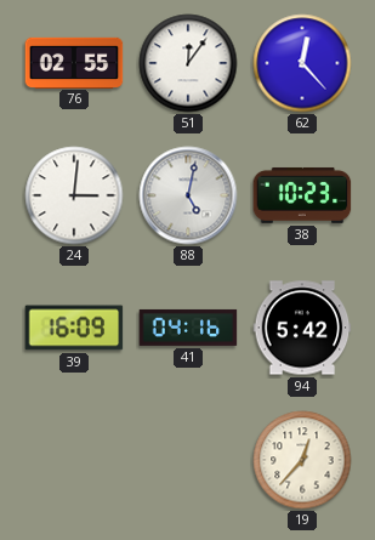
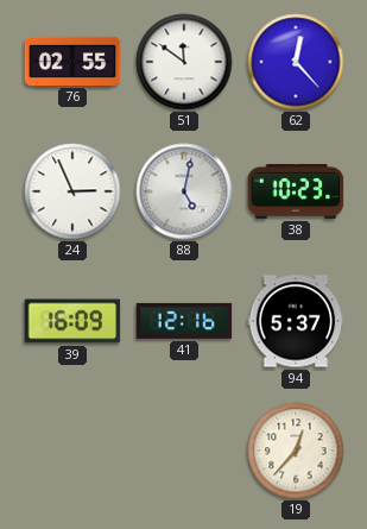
51: 12:06 -> 11:51
24: 3:01 -> 2:56
41: 04:16 -> 12:16
94: 5:42 -> 5:37
